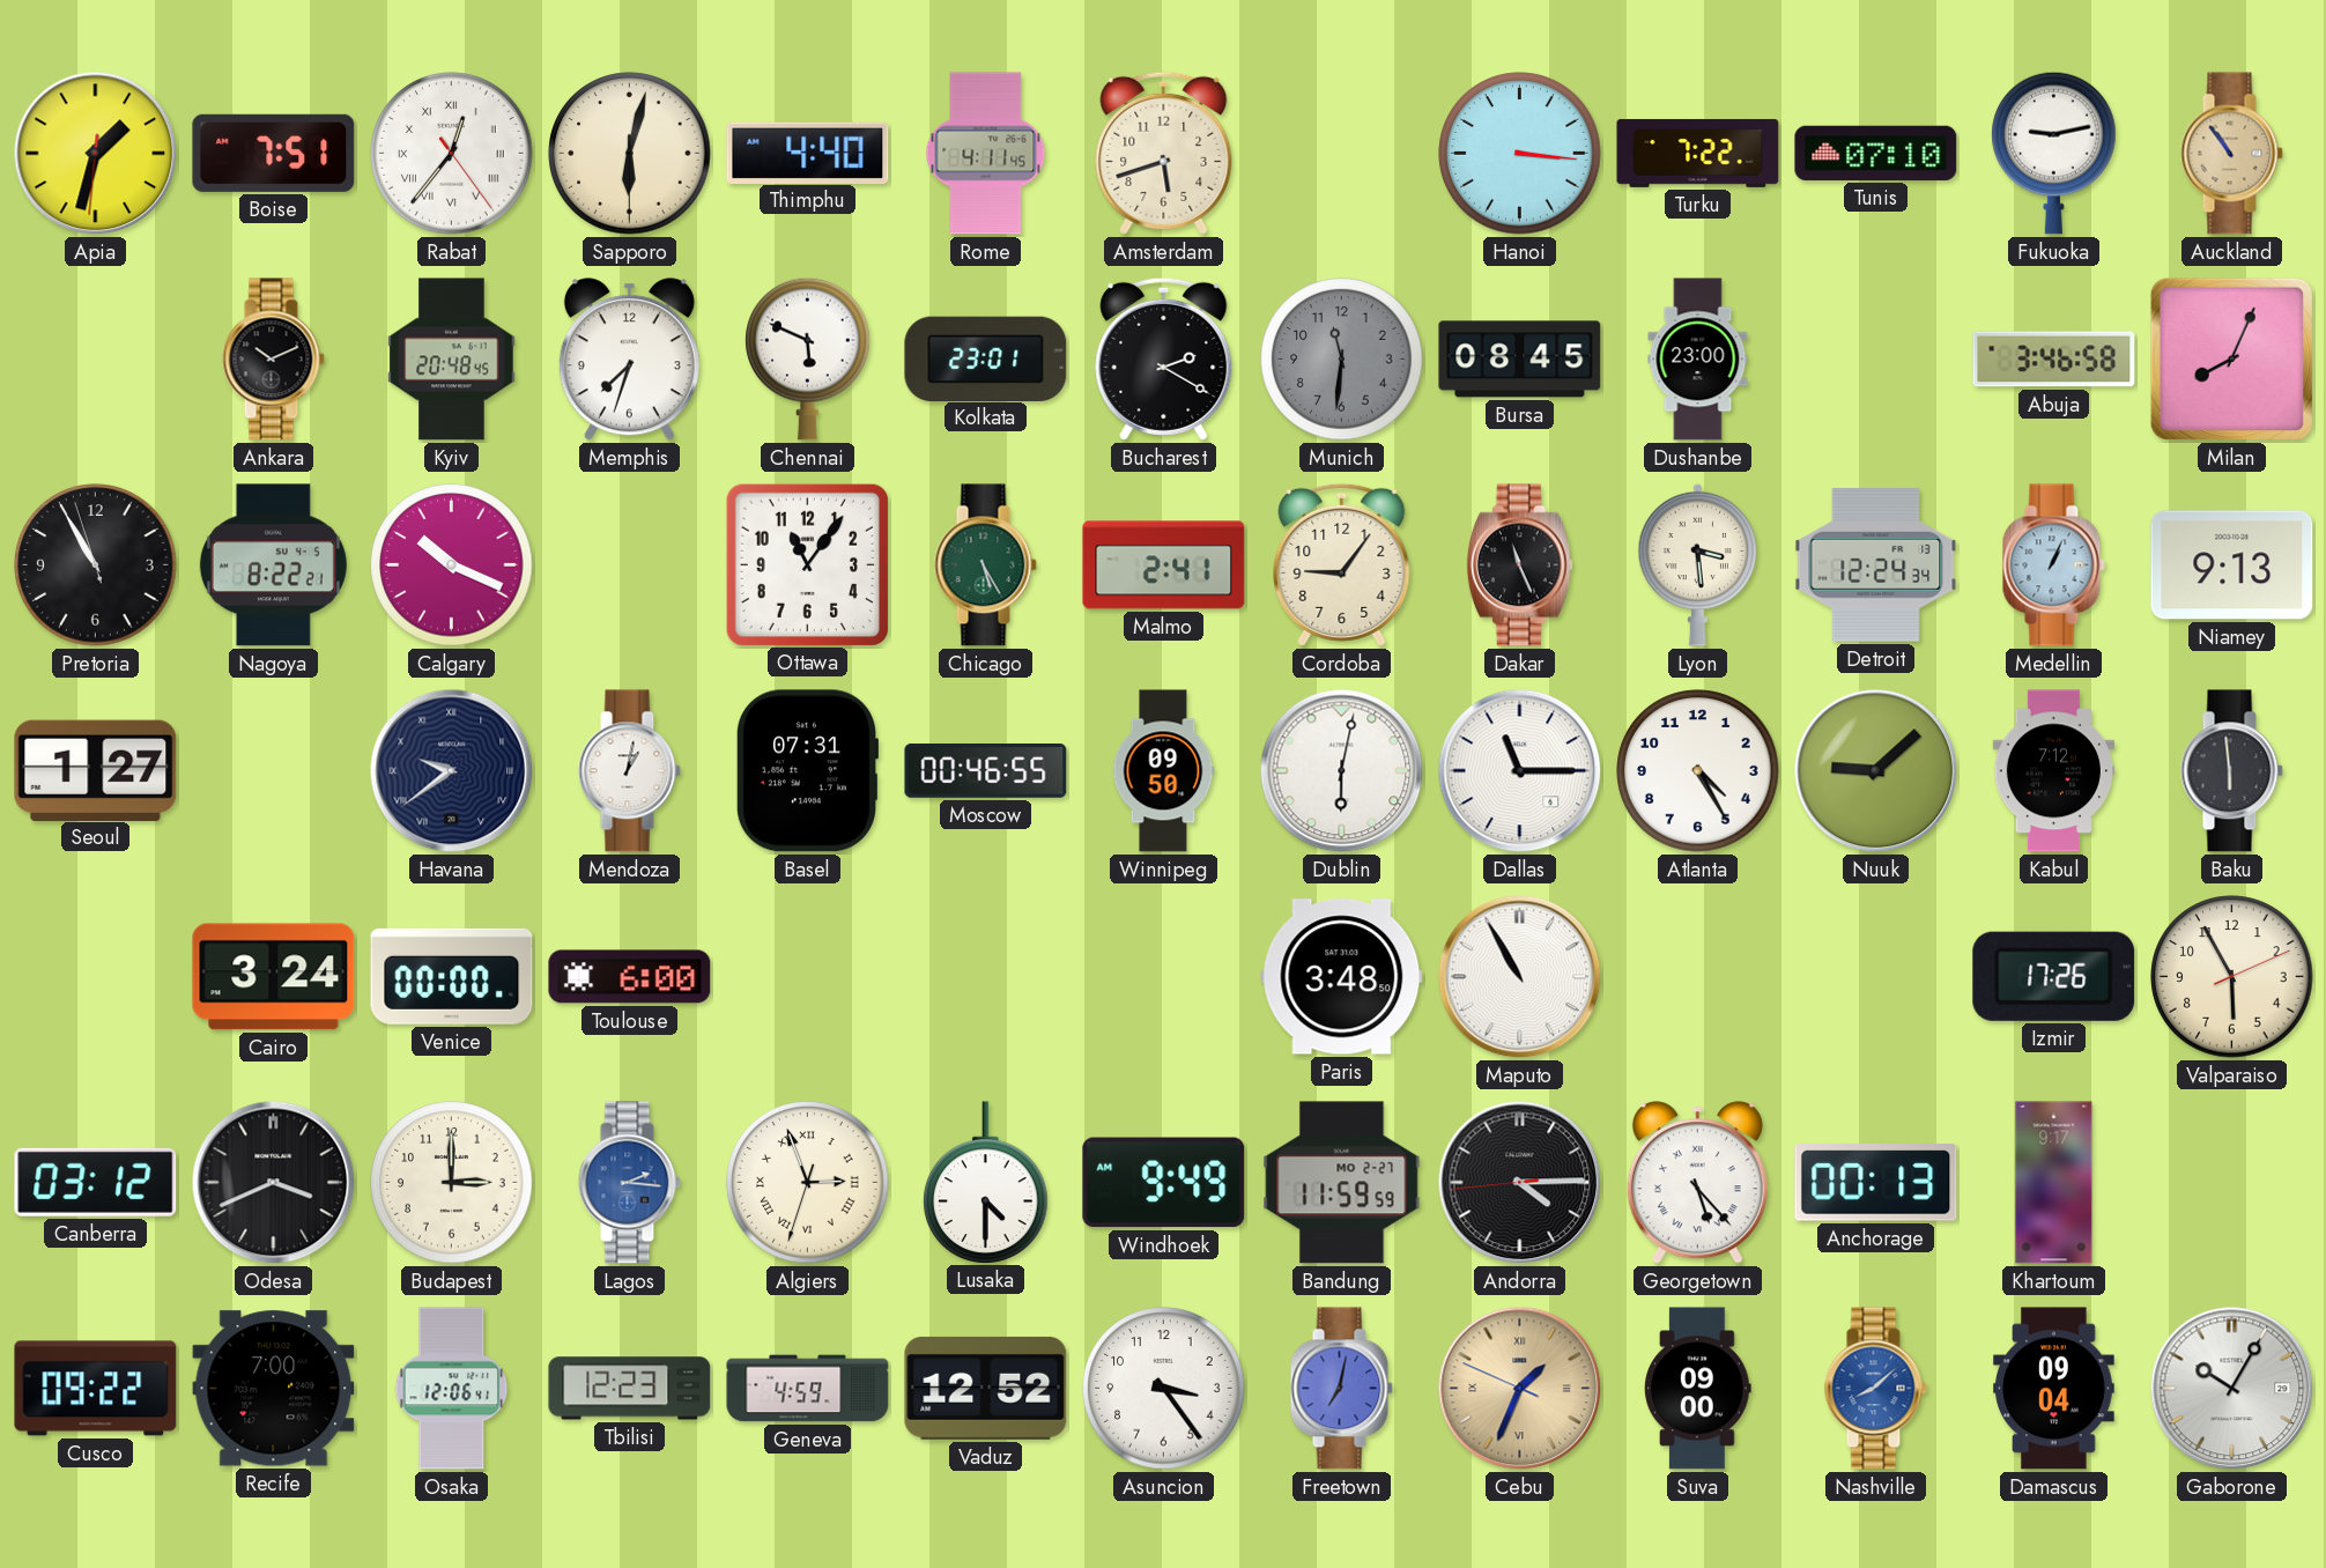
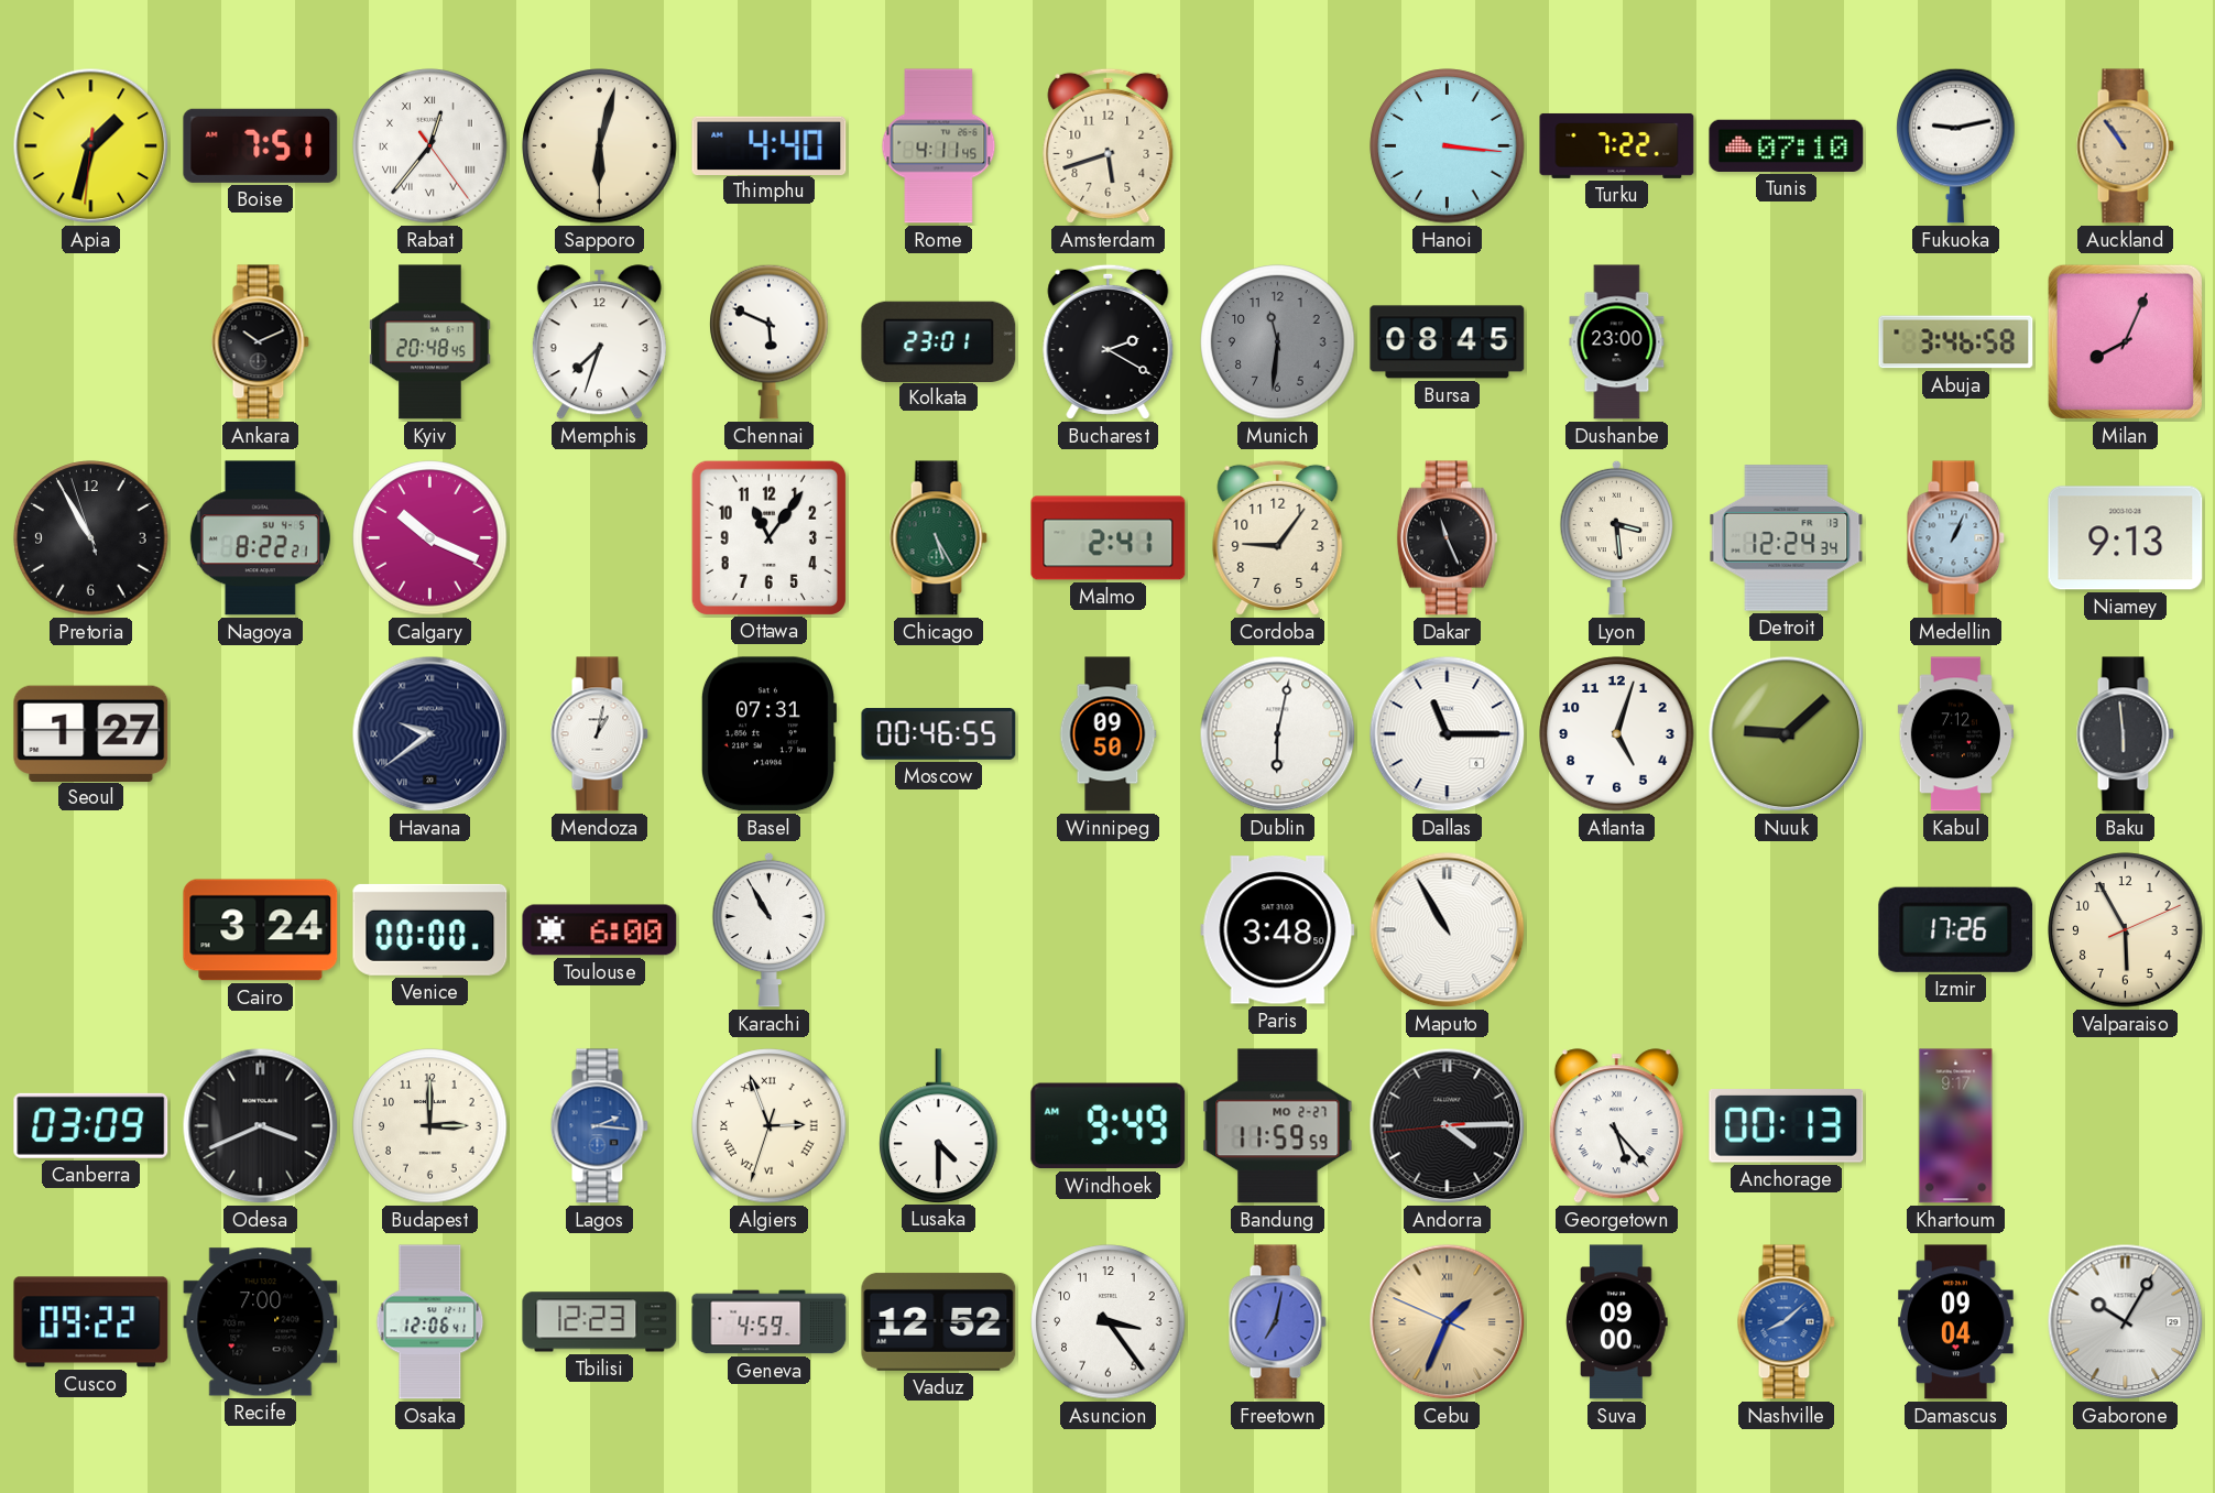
Atlanta: 4:25 -> 5:03
Karachi: none -> 10:55
Canberra: 03:12 -> 03:09
